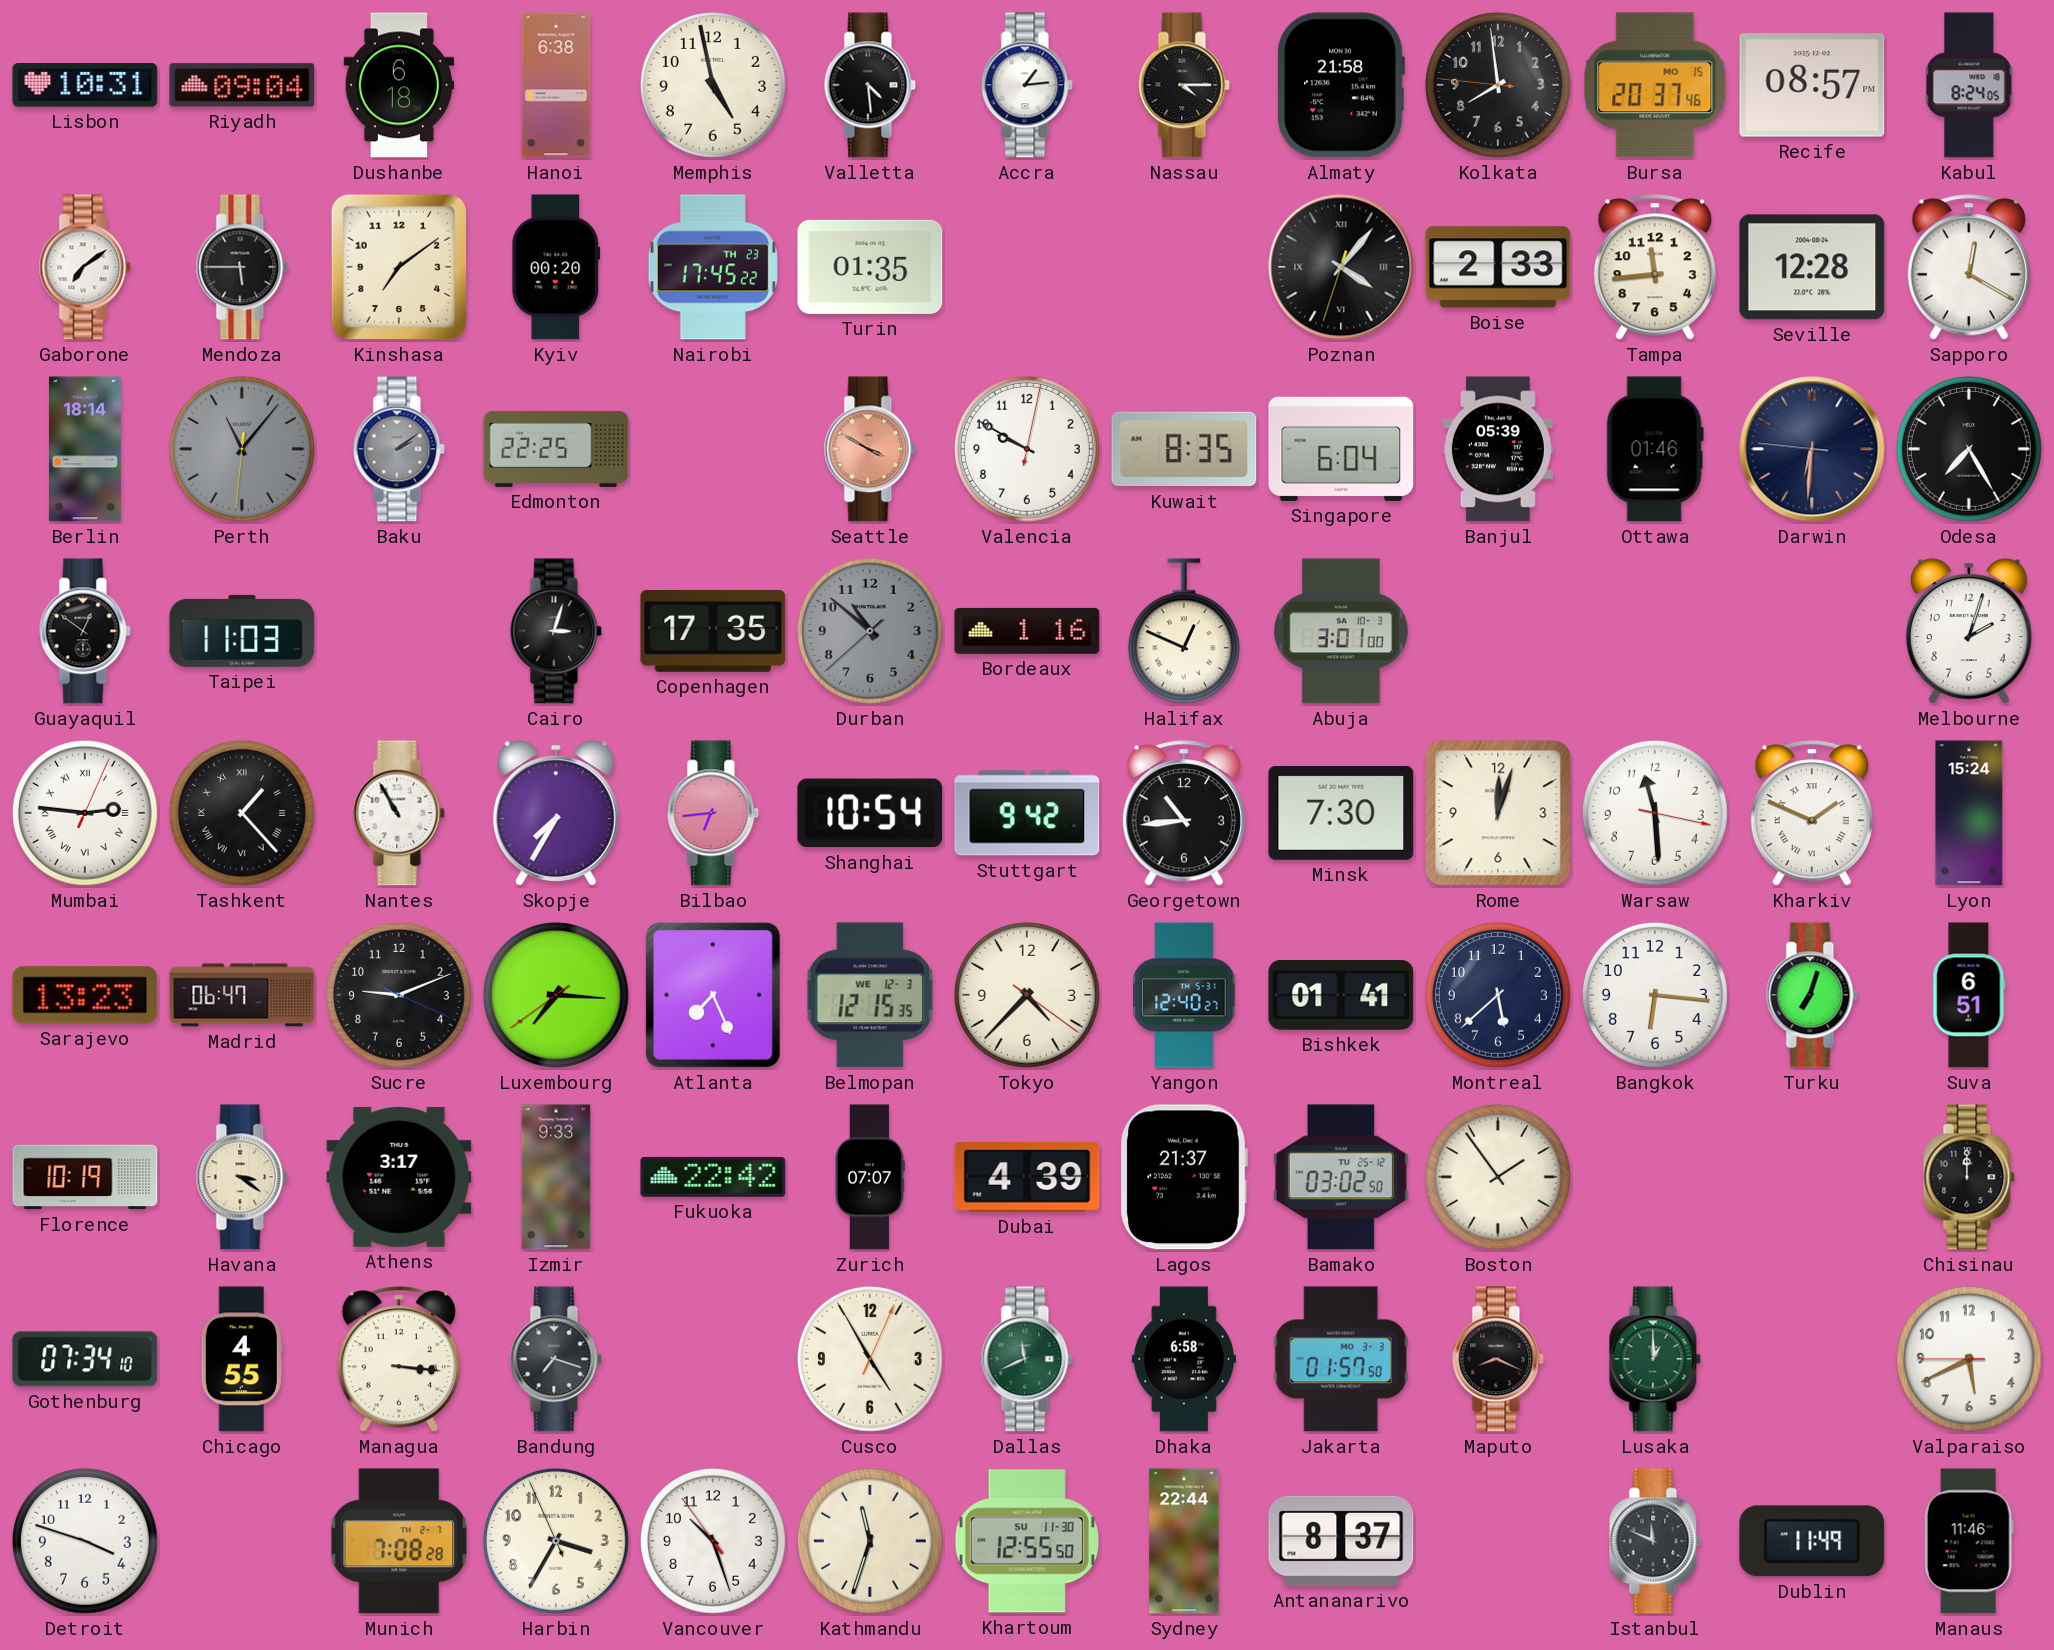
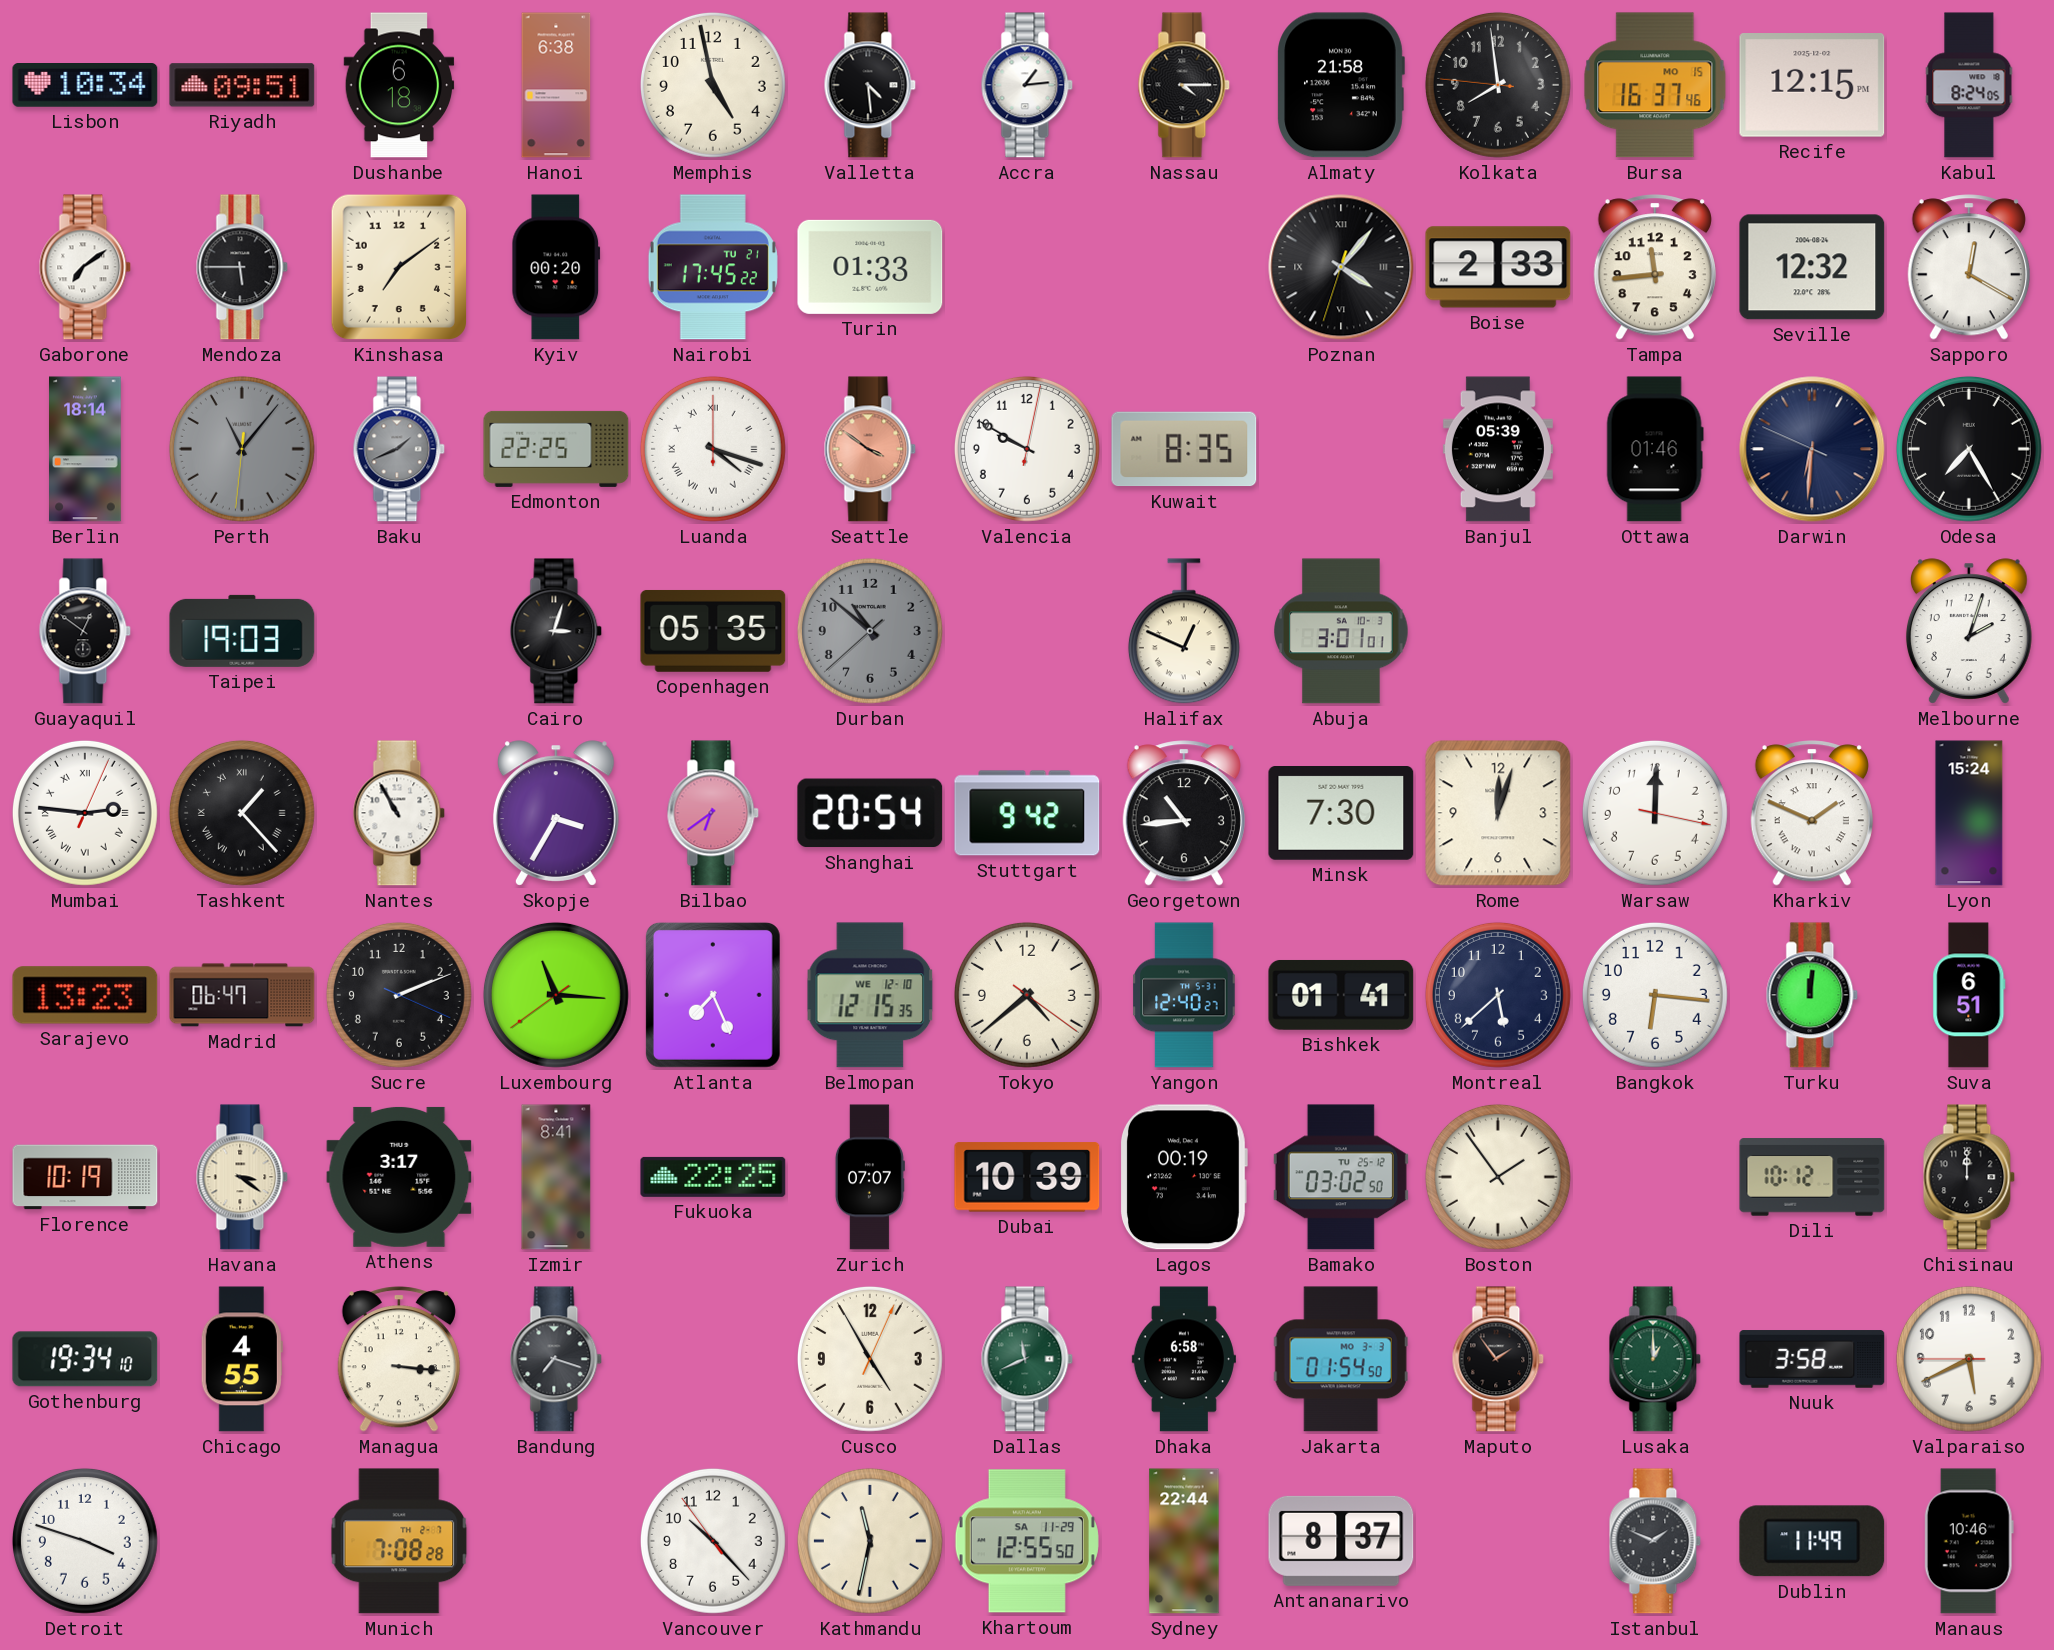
Lisbon: 10:31 -> 10:34
Riyadh: 09:04 -> 09:51
Bursa: 20:37 -> 16:37
Recife: 08:57 -> 12:15
Nairobi date: TH 23 -> TU 21
Turin: 01:35 -> 01:33
Seville: 12:28 -> 12:32
Baku: 2:09 -> 1:41
Luanda: none -> 4:18
Seattle: 3:50 -> 3:51
Singapore: 6:04 -> none
Darwin: 6:30:46 -> 6:30:49
Taipei: 11:03 -> 19:03
Copenhagen: 17:35 -> 05:35
Bordeaux: 1:16 -> none
Abuja: 3:01:00 -> 3:01:01
Skopje: 7:35 -> 3:35
Bilbao: 6:44 -> 6:39
Shanghai: 10:54 -> 20:54
Warsaw: 11:29 -> 12:00
Sucre: 9:11 -> 2:11
Luxembourg: 7:15 -> 11:15
Belmopan date: WE 12-3 -> WE 12-10
Tokyo: 4:37 -> 4:38
Turku: 7:03 -> 12:01
Izmir: 9:33 -> 8:41
Fukuoka: 22:42 -> 22:25
Dubai: 4:39 -> 10:39
Lagos: 21:37 -> 00:19
Dili: none -> 10:12
Gothenburg: 07:34 -> 19:34
Jakarta: 01:57 -> 01:54
Maputo: 8:19 -> 1:54
Nuuk: none -> 3:58
Harbin: 3:34 -> none
Vancouver: 10:26 -> 10:22
Kathmandu: 11:33 -> 11:32
Khartoum date: SU 11-30 -> SA 11-29
Istanbul: 11:49 -> 1:49
Manaus: 11:46 -> 10:46
